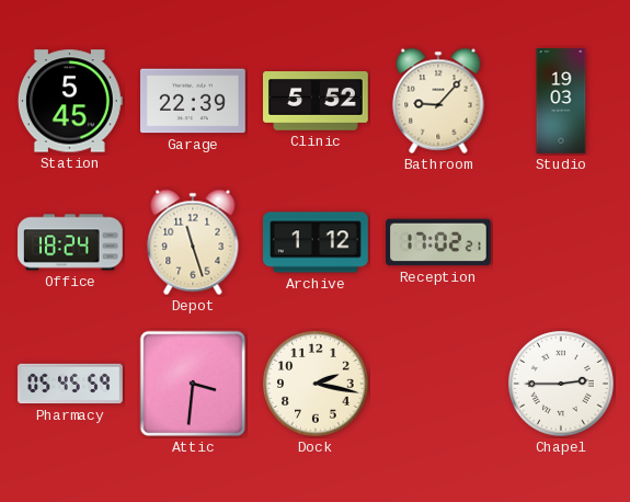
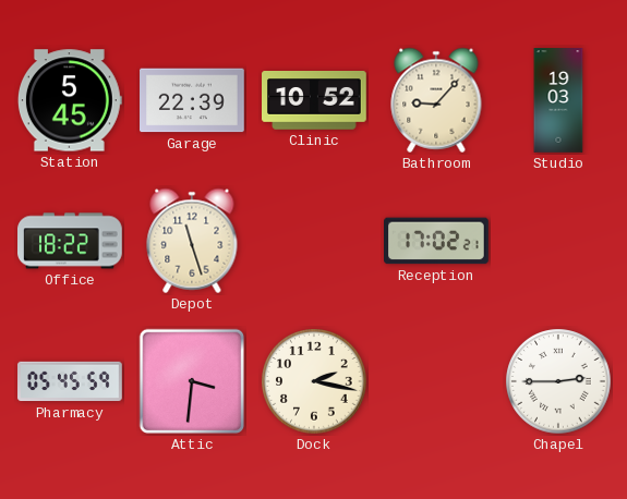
Clinic: 5:52 -> 10:52
Office: 18:24 -> 18:22
Archive: 1:12 -> none
